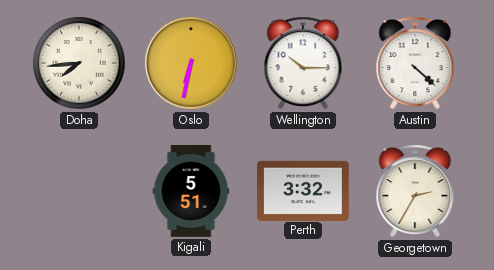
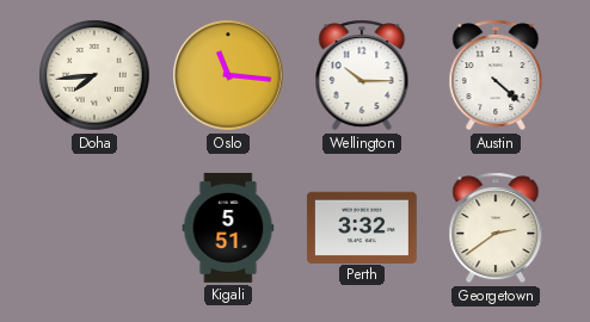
Oslo: 6:32 -> 11:16
Georgetown: 2:35 -> 2:39
